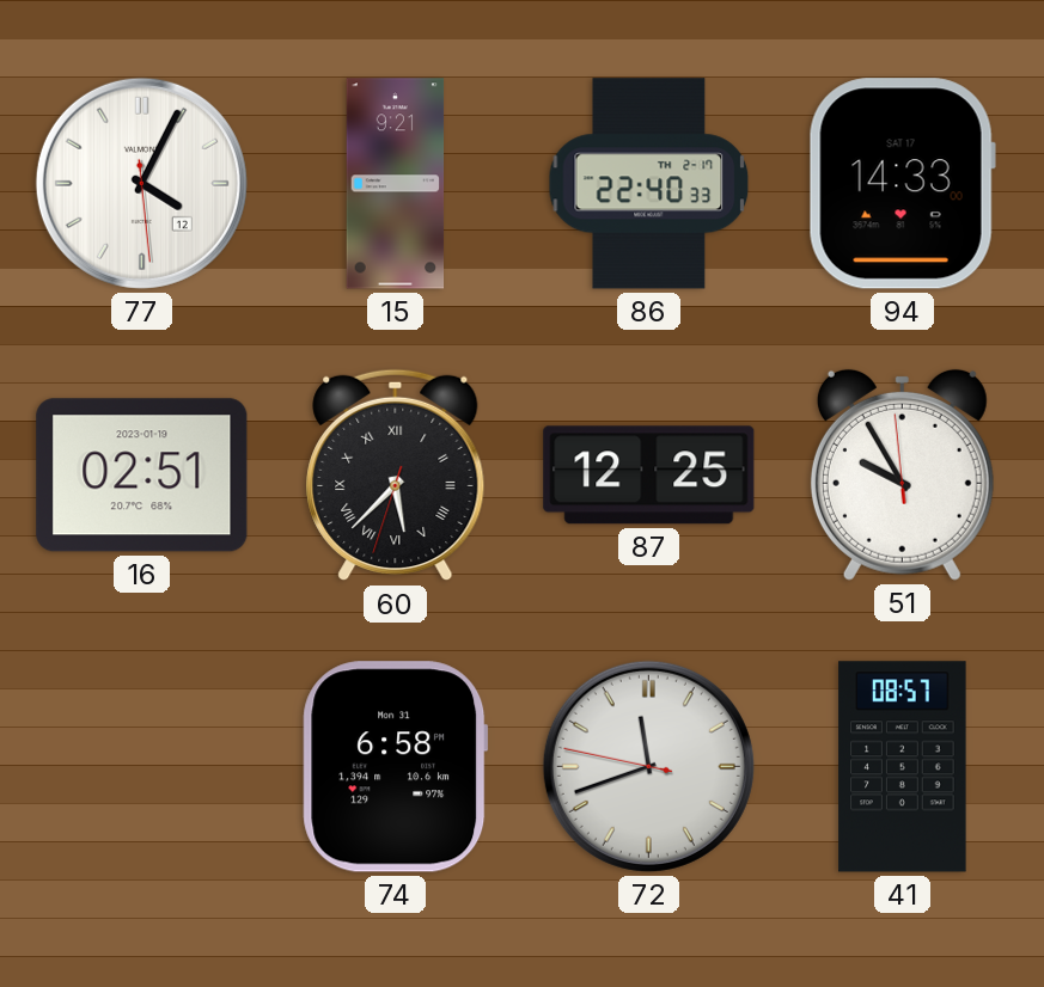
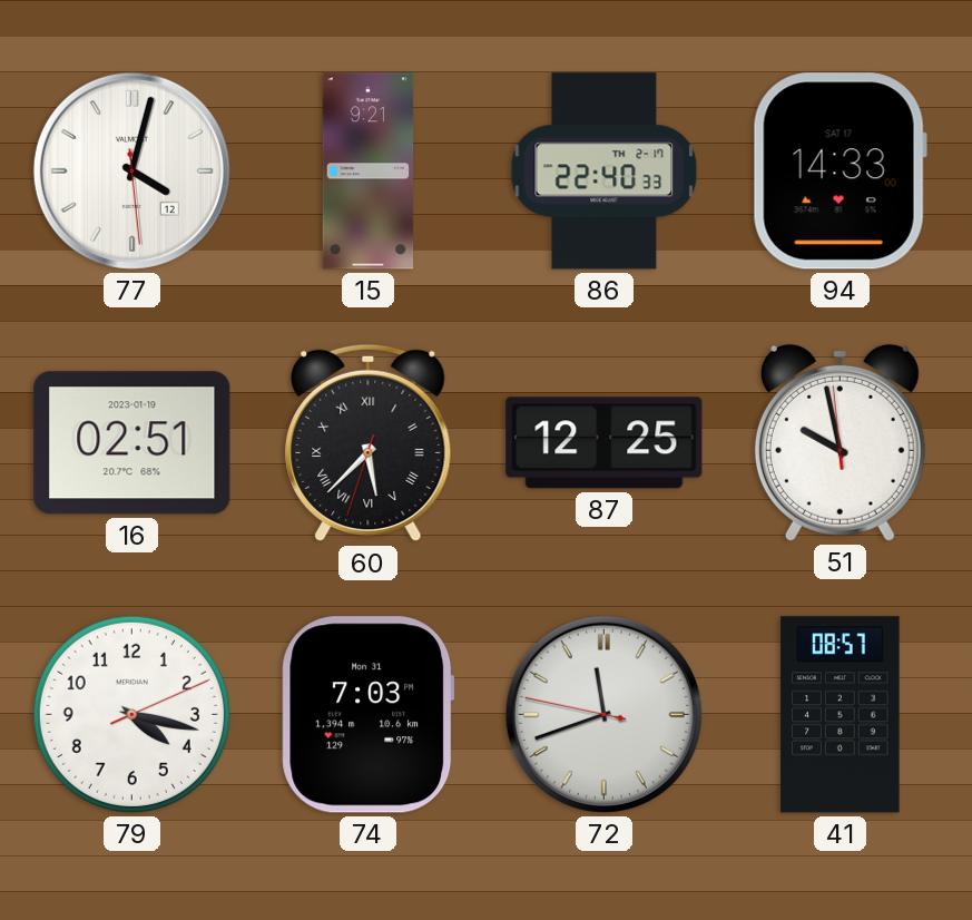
77: 4:04 -> 4:02
51: 9:54 -> 9:57
79: none -> 4:17
74: 6:58 -> 7:03
